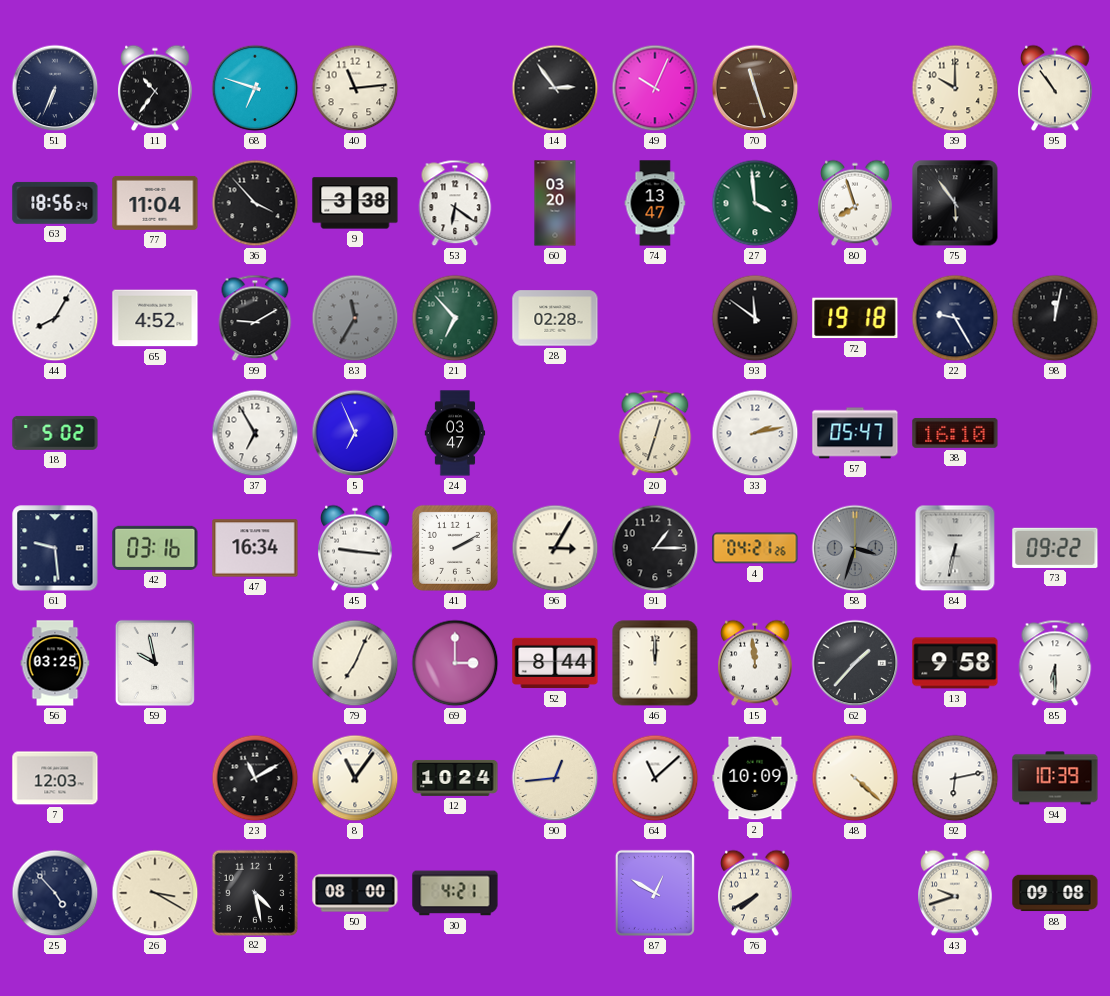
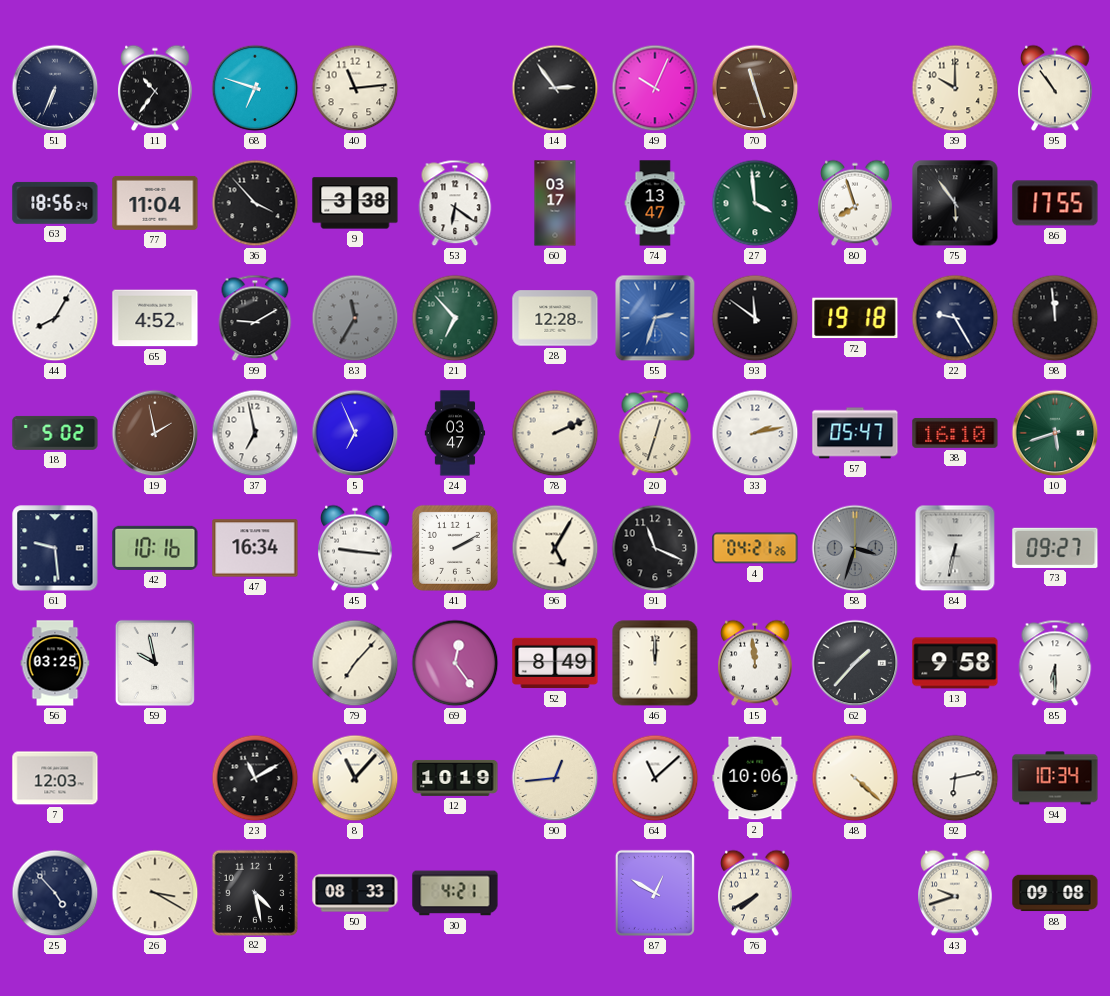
60: 03:20 -> 03:17
86: none -> 17:55
28: 02:28 -> 12:28
55: none -> 2:33
98: 12:02 -> 11:59
19: none -> 1:58
37: 6:55 -> 6:58
78: none -> 2:11
10: none -> 5:42
42: 03:16 -> 10:16
96: 3:05 -> 5:05
91: 1:15 -> 11:19
73: 09:22 -> 09:27
79: 7:04 -> 7:07
69: 3:00 -> 12:24
52: 8:44 -> 8:49
8: 11:06 -> 11:07
12: 10:24 -> 10:19
2: 10:09 -> 10:06
94: 10:39 -> 10:34
50: 08:00 -> 08:33
